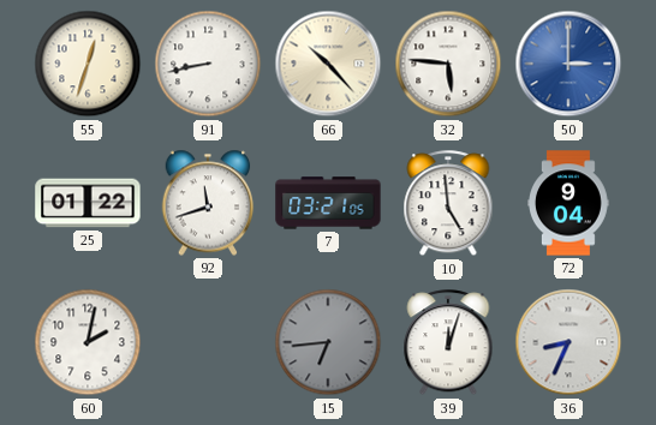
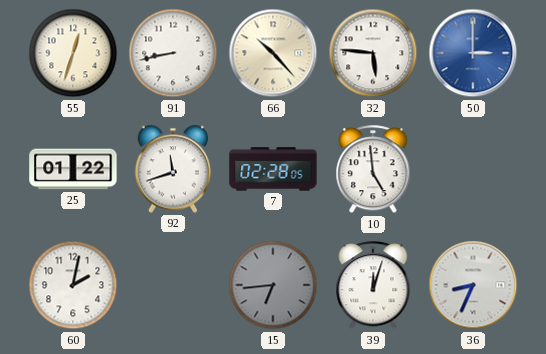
7: 03:21 -> 02:28
72: 9:04 -> none
